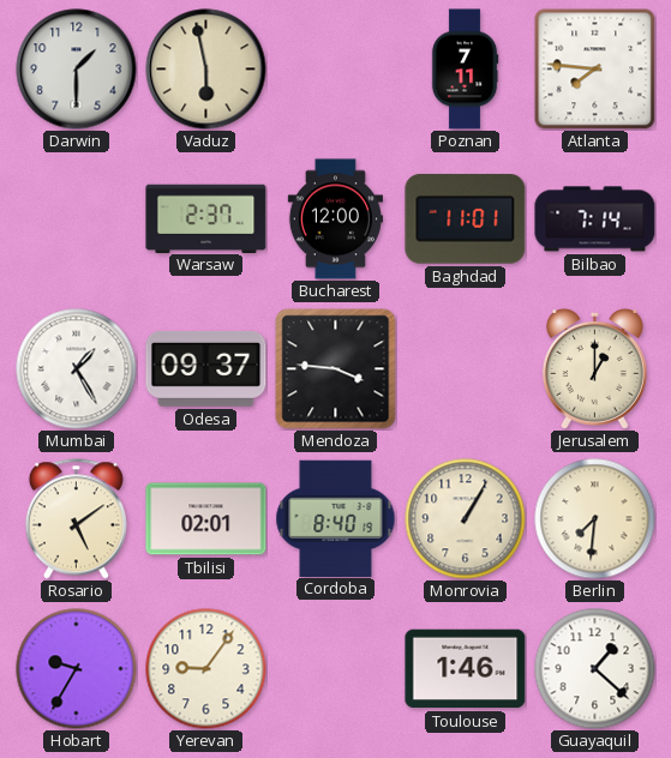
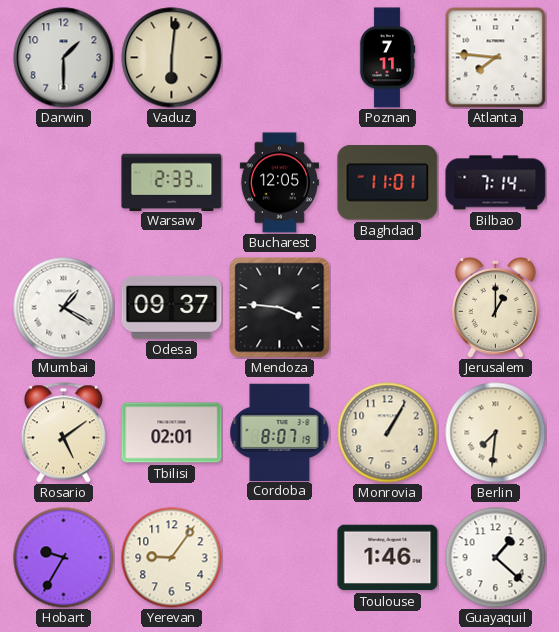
Vaduz: 5:58 -> 6:01
Warsaw: 2:37 -> 2:33
Bucharest: 12:00 -> 12:05
Mumbai: 1:25 -> 1:20
Cordoba: 8:40 -> 8:07
